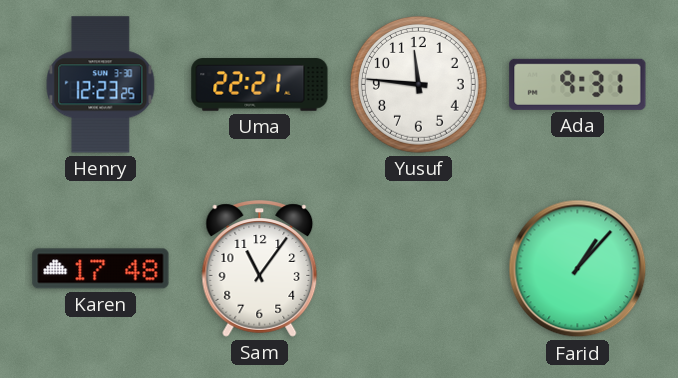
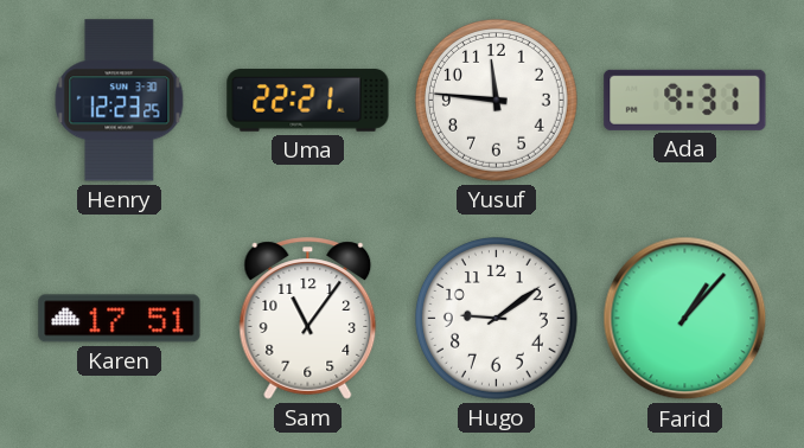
Karen: 17:48 -> 17:51
Hugo: none -> 9:09
